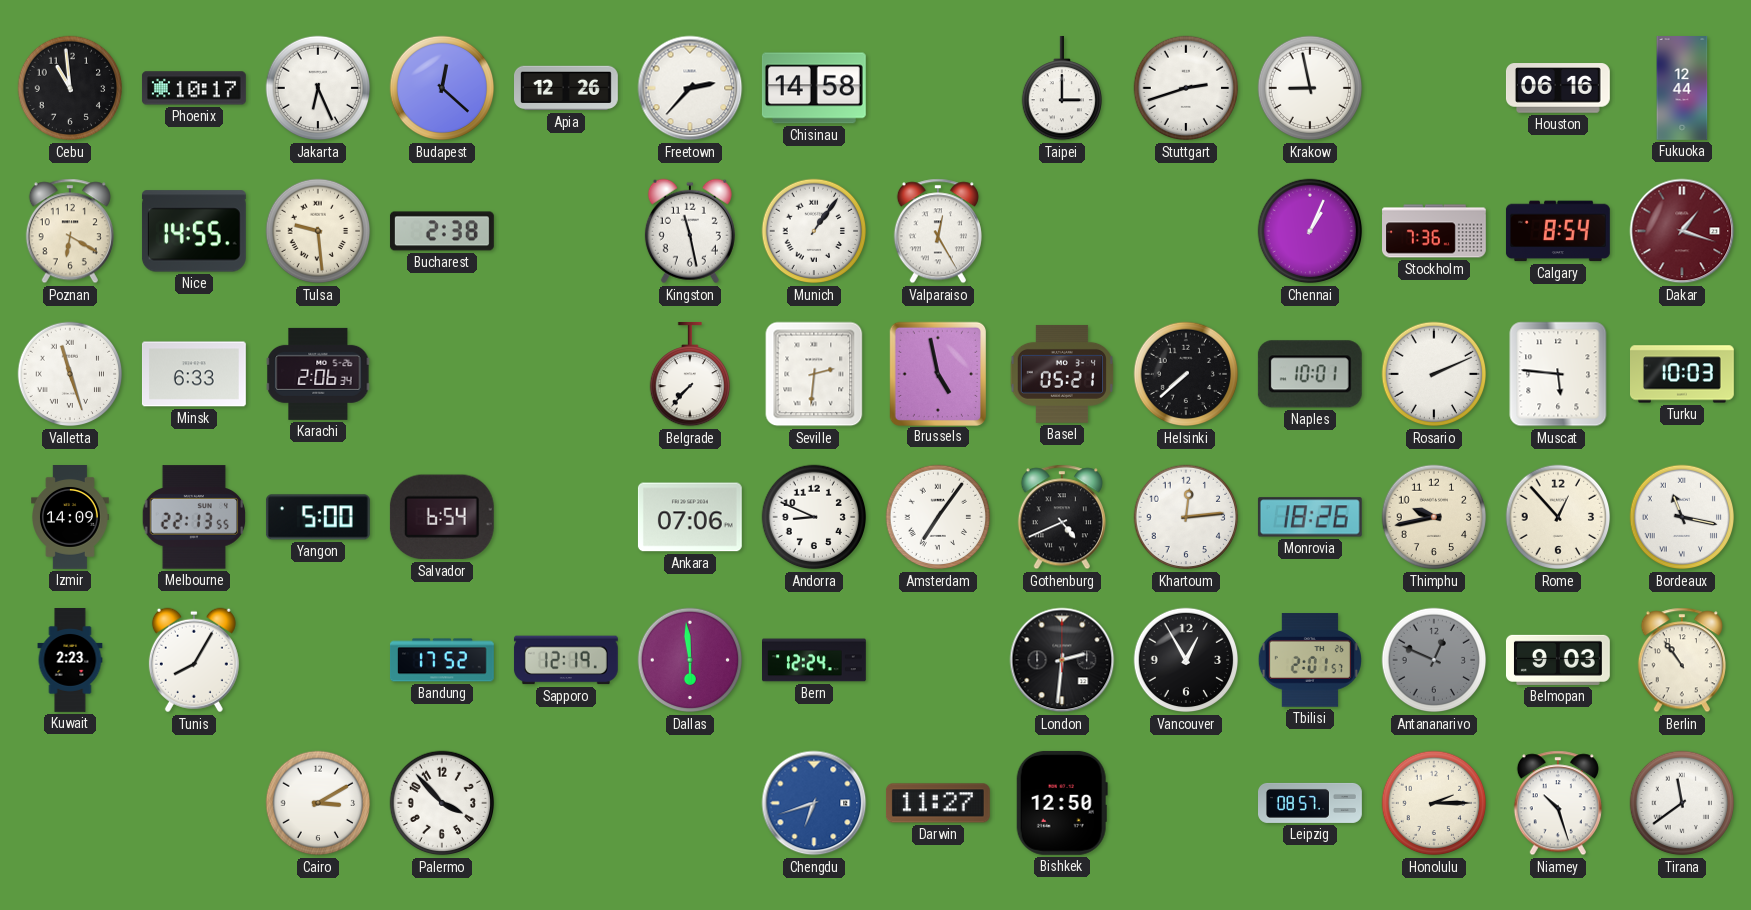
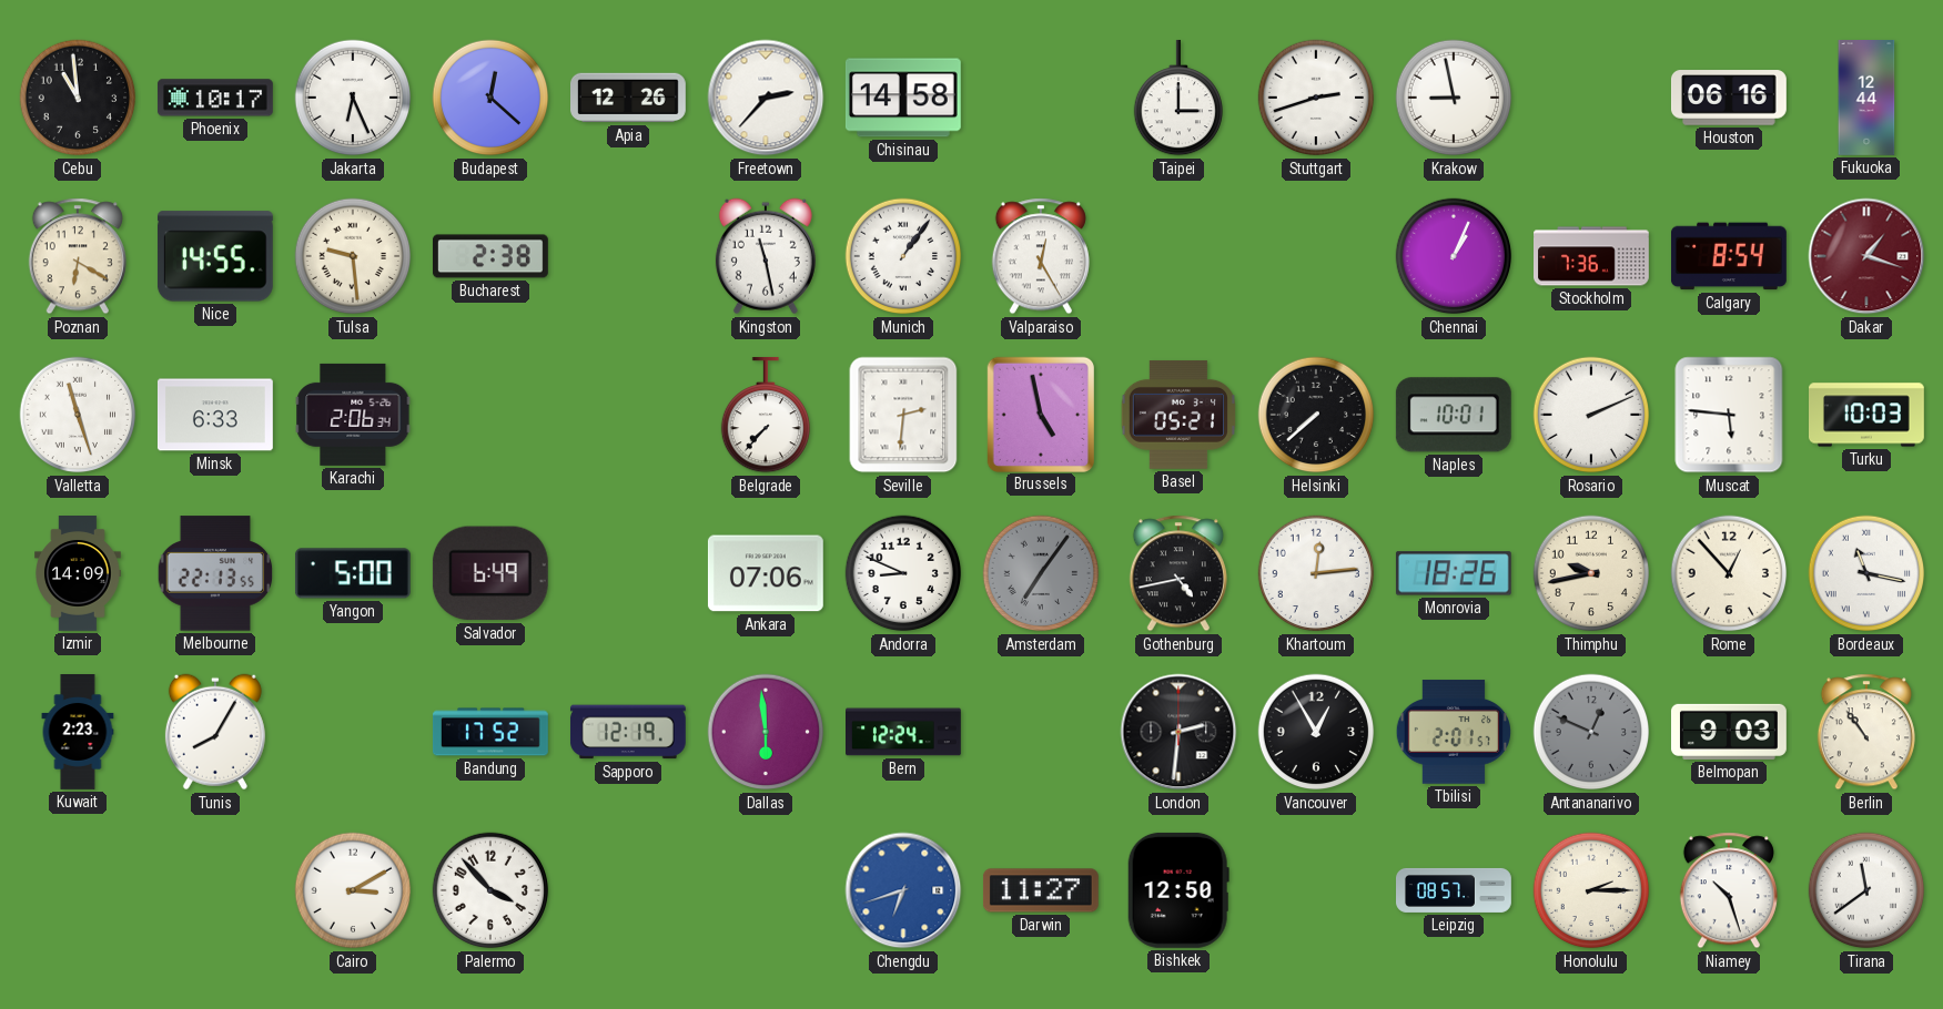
Salvador: 6:54 -> 6:49
Amsterdam dial: white -> grey
Gothenburg: 4:41 -> 4:43
